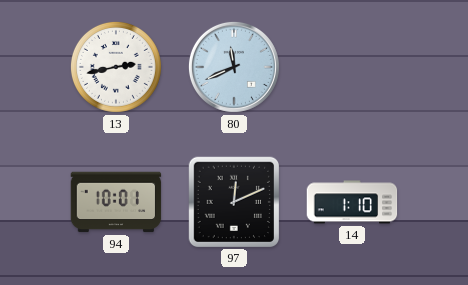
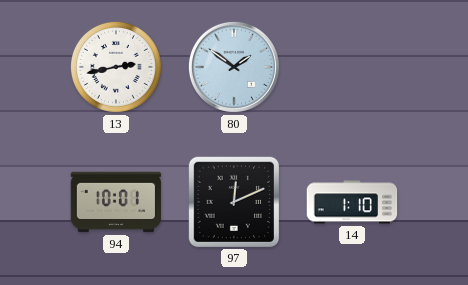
80: 11:41 -> 1:51
